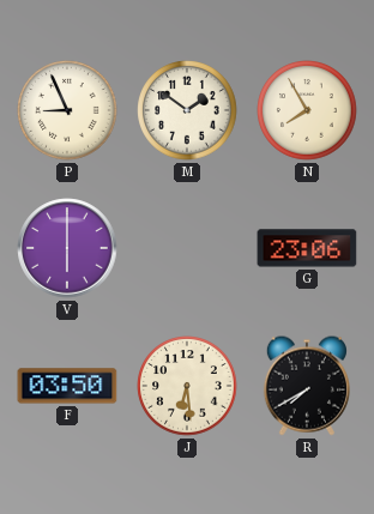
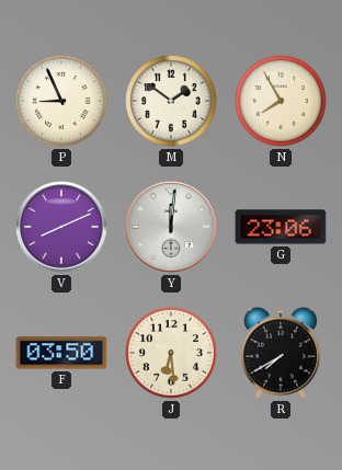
V: 6:00 -> 8:11
Y: none -> 12:01
